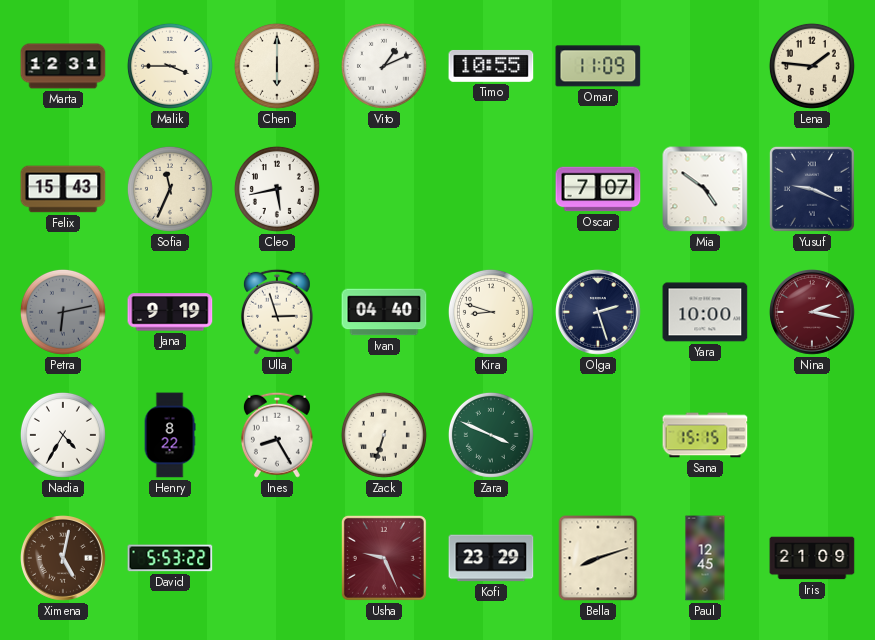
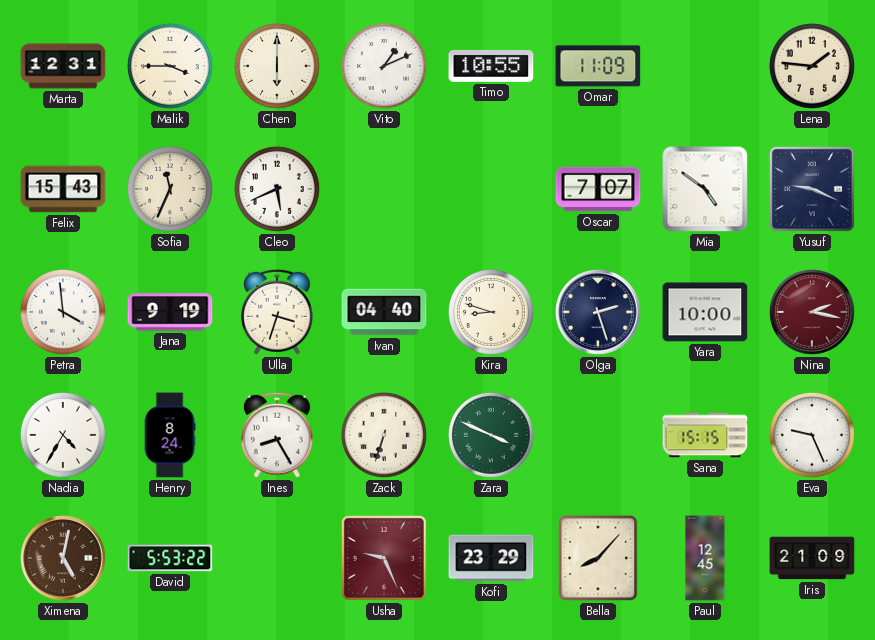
Cleo: 5:43 -> 5:41
Petra: 6:13 -> 3:59
Petra dial: grey -> white
Ulla: 2:57 -> 3:33
Henry: 8:22 -> 8:24
Eva: none -> 9:26
Bella: 8:12 -> 8:07
